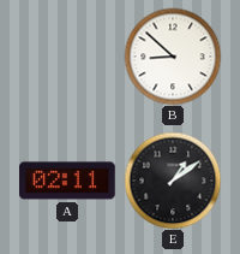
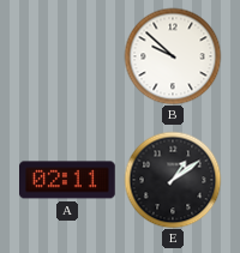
B: 8:52 -> 9:52
